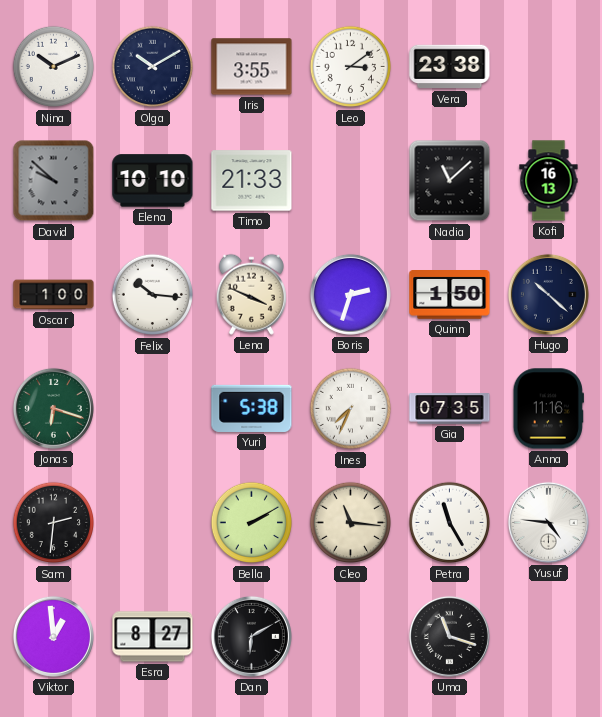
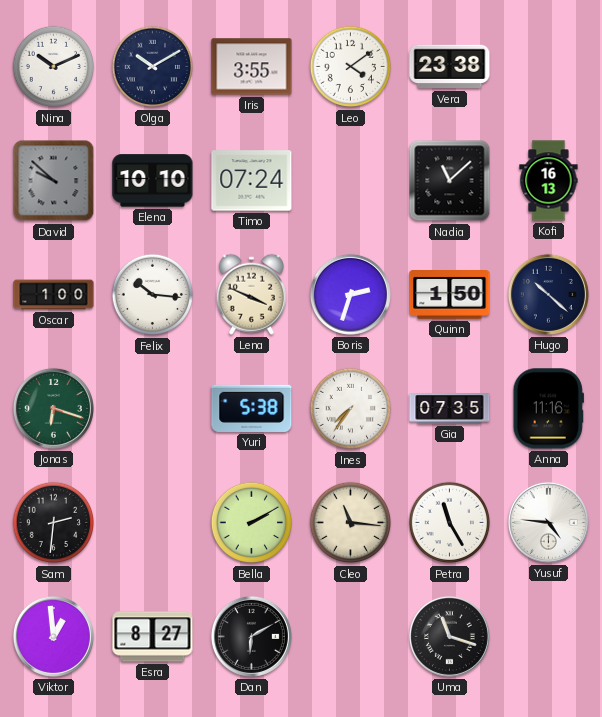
Leo: 3:09 -> 4:09
Timo: 21:33 -> 07:24
Ines: 7:34 -> 7:36
